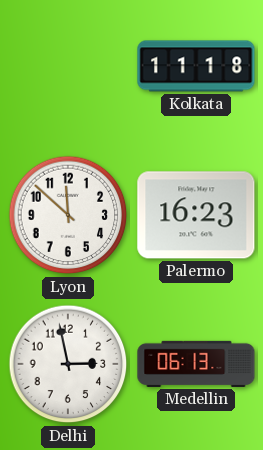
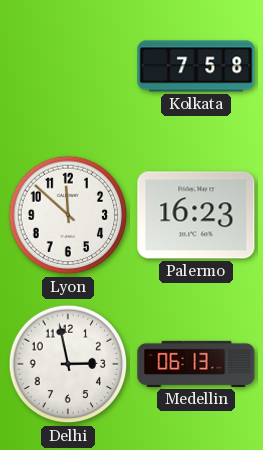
Kolkata: 11:18 -> 7:58
